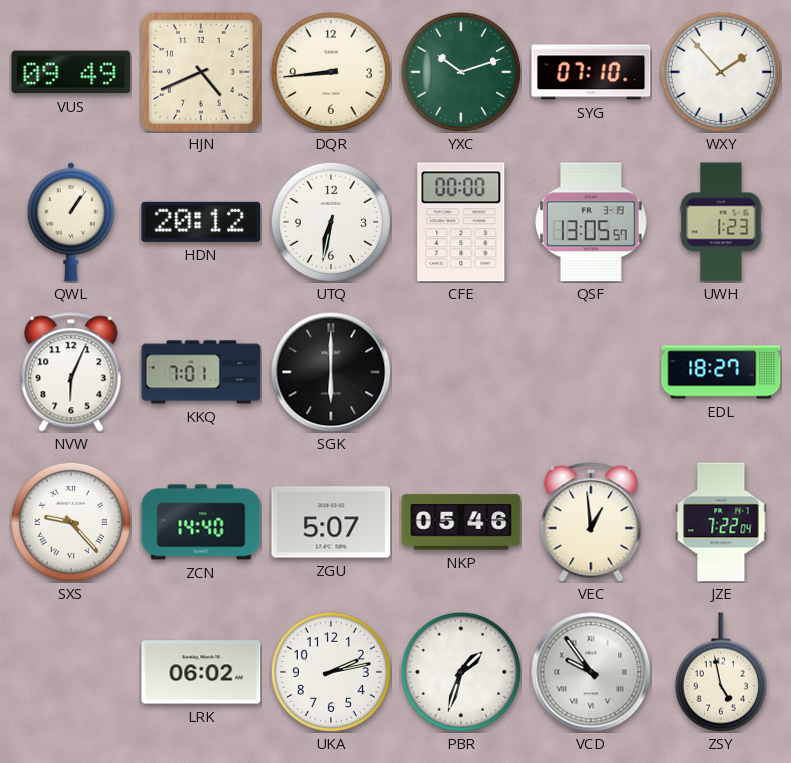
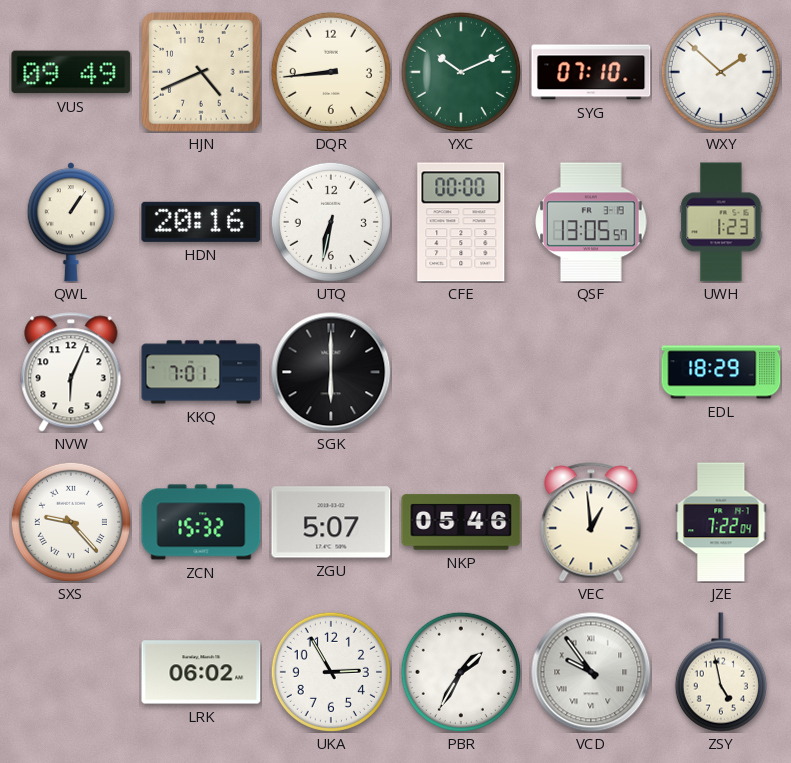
YXC: 10:12 -> 10:11
WXY: 1:53 -> 1:52
HDN: 20:12 -> 20:16
EDL: 18:27 -> 18:29
ZCN: 14:40 -> 15:32
UKA: 2:13 -> 2:55
PBR: 1:33 -> 1:35
